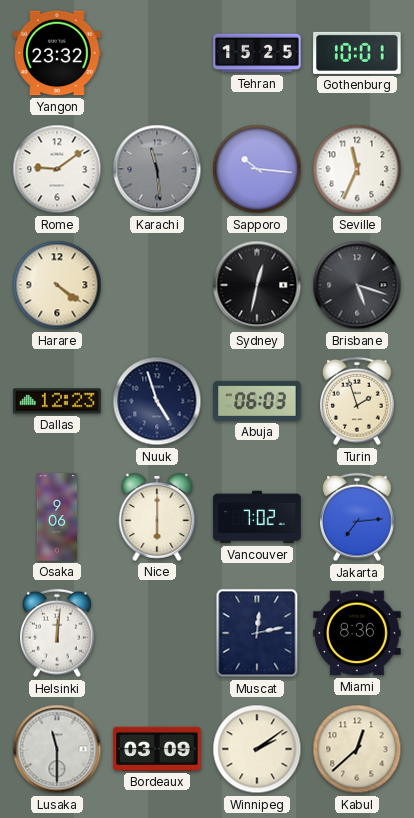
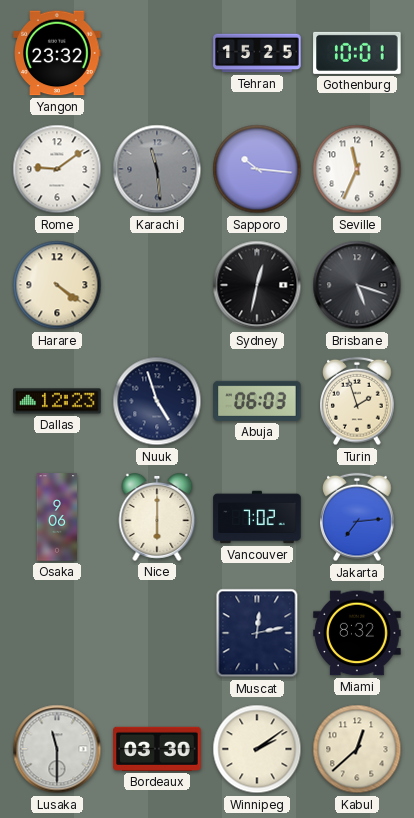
Helsinki: 12:01 -> none
Miami: 8:36 -> 8:32
Bordeaux: 03:09 -> 03:30
